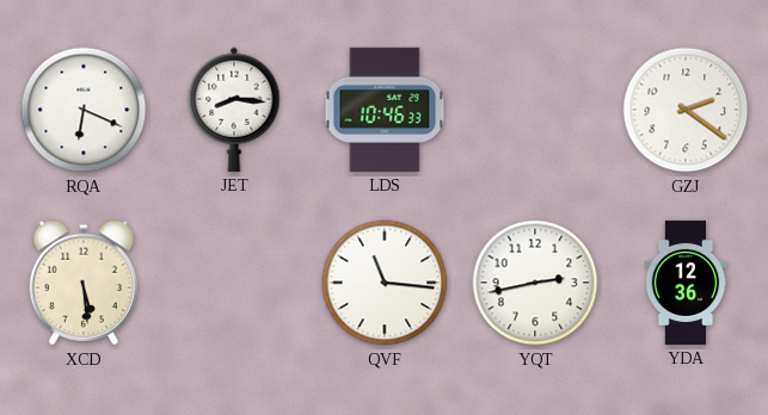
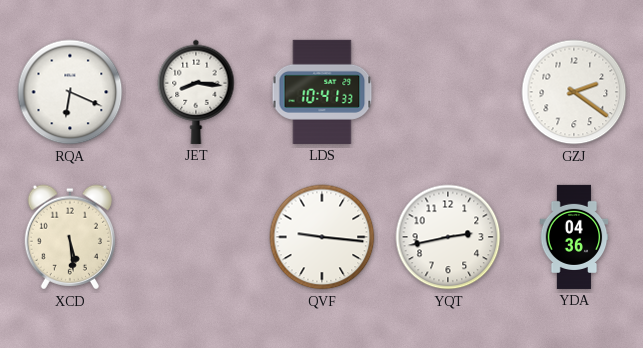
LDS: 10:46 -> 10:41
QVF: 11:16 -> 9:16
YDA: 12:36 -> 04:36
